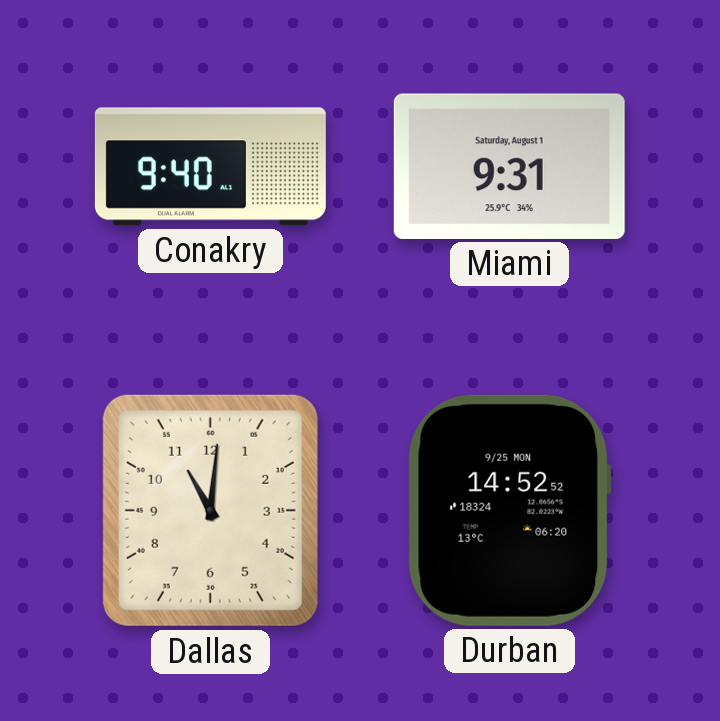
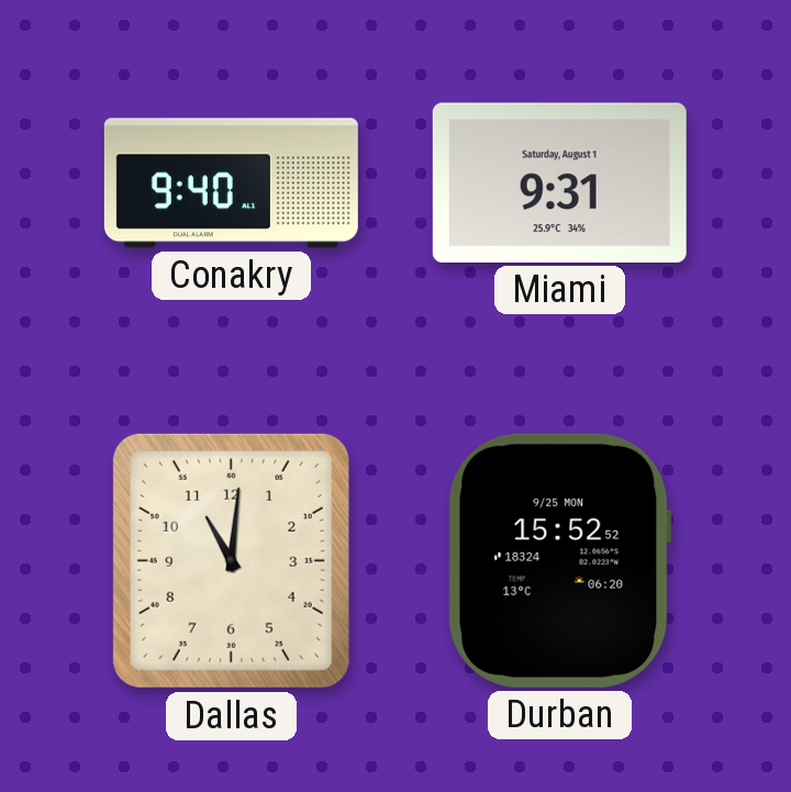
Durban: 14:52 -> 15:52
